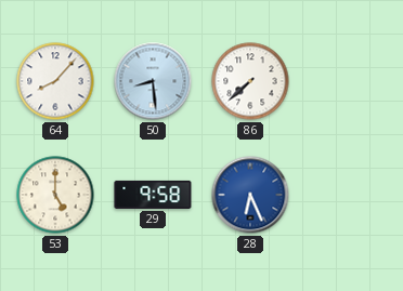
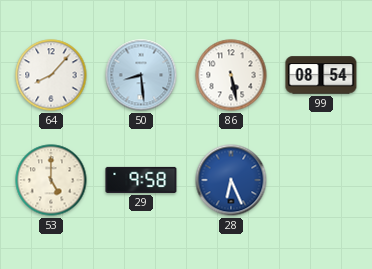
86: 7:38 -> 5:28
99: none -> 08:54
